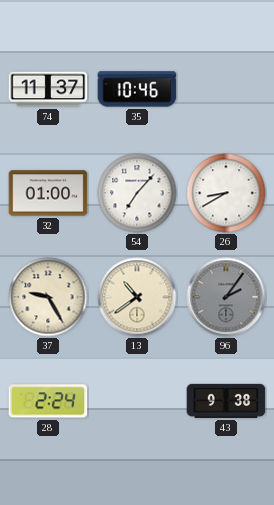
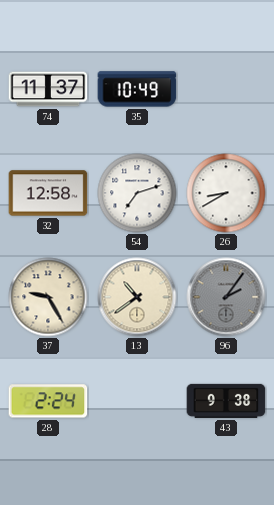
35: 10:46 -> 10:49
32: 01:00 -> 12:58
54: 7:07 -> 7:12
